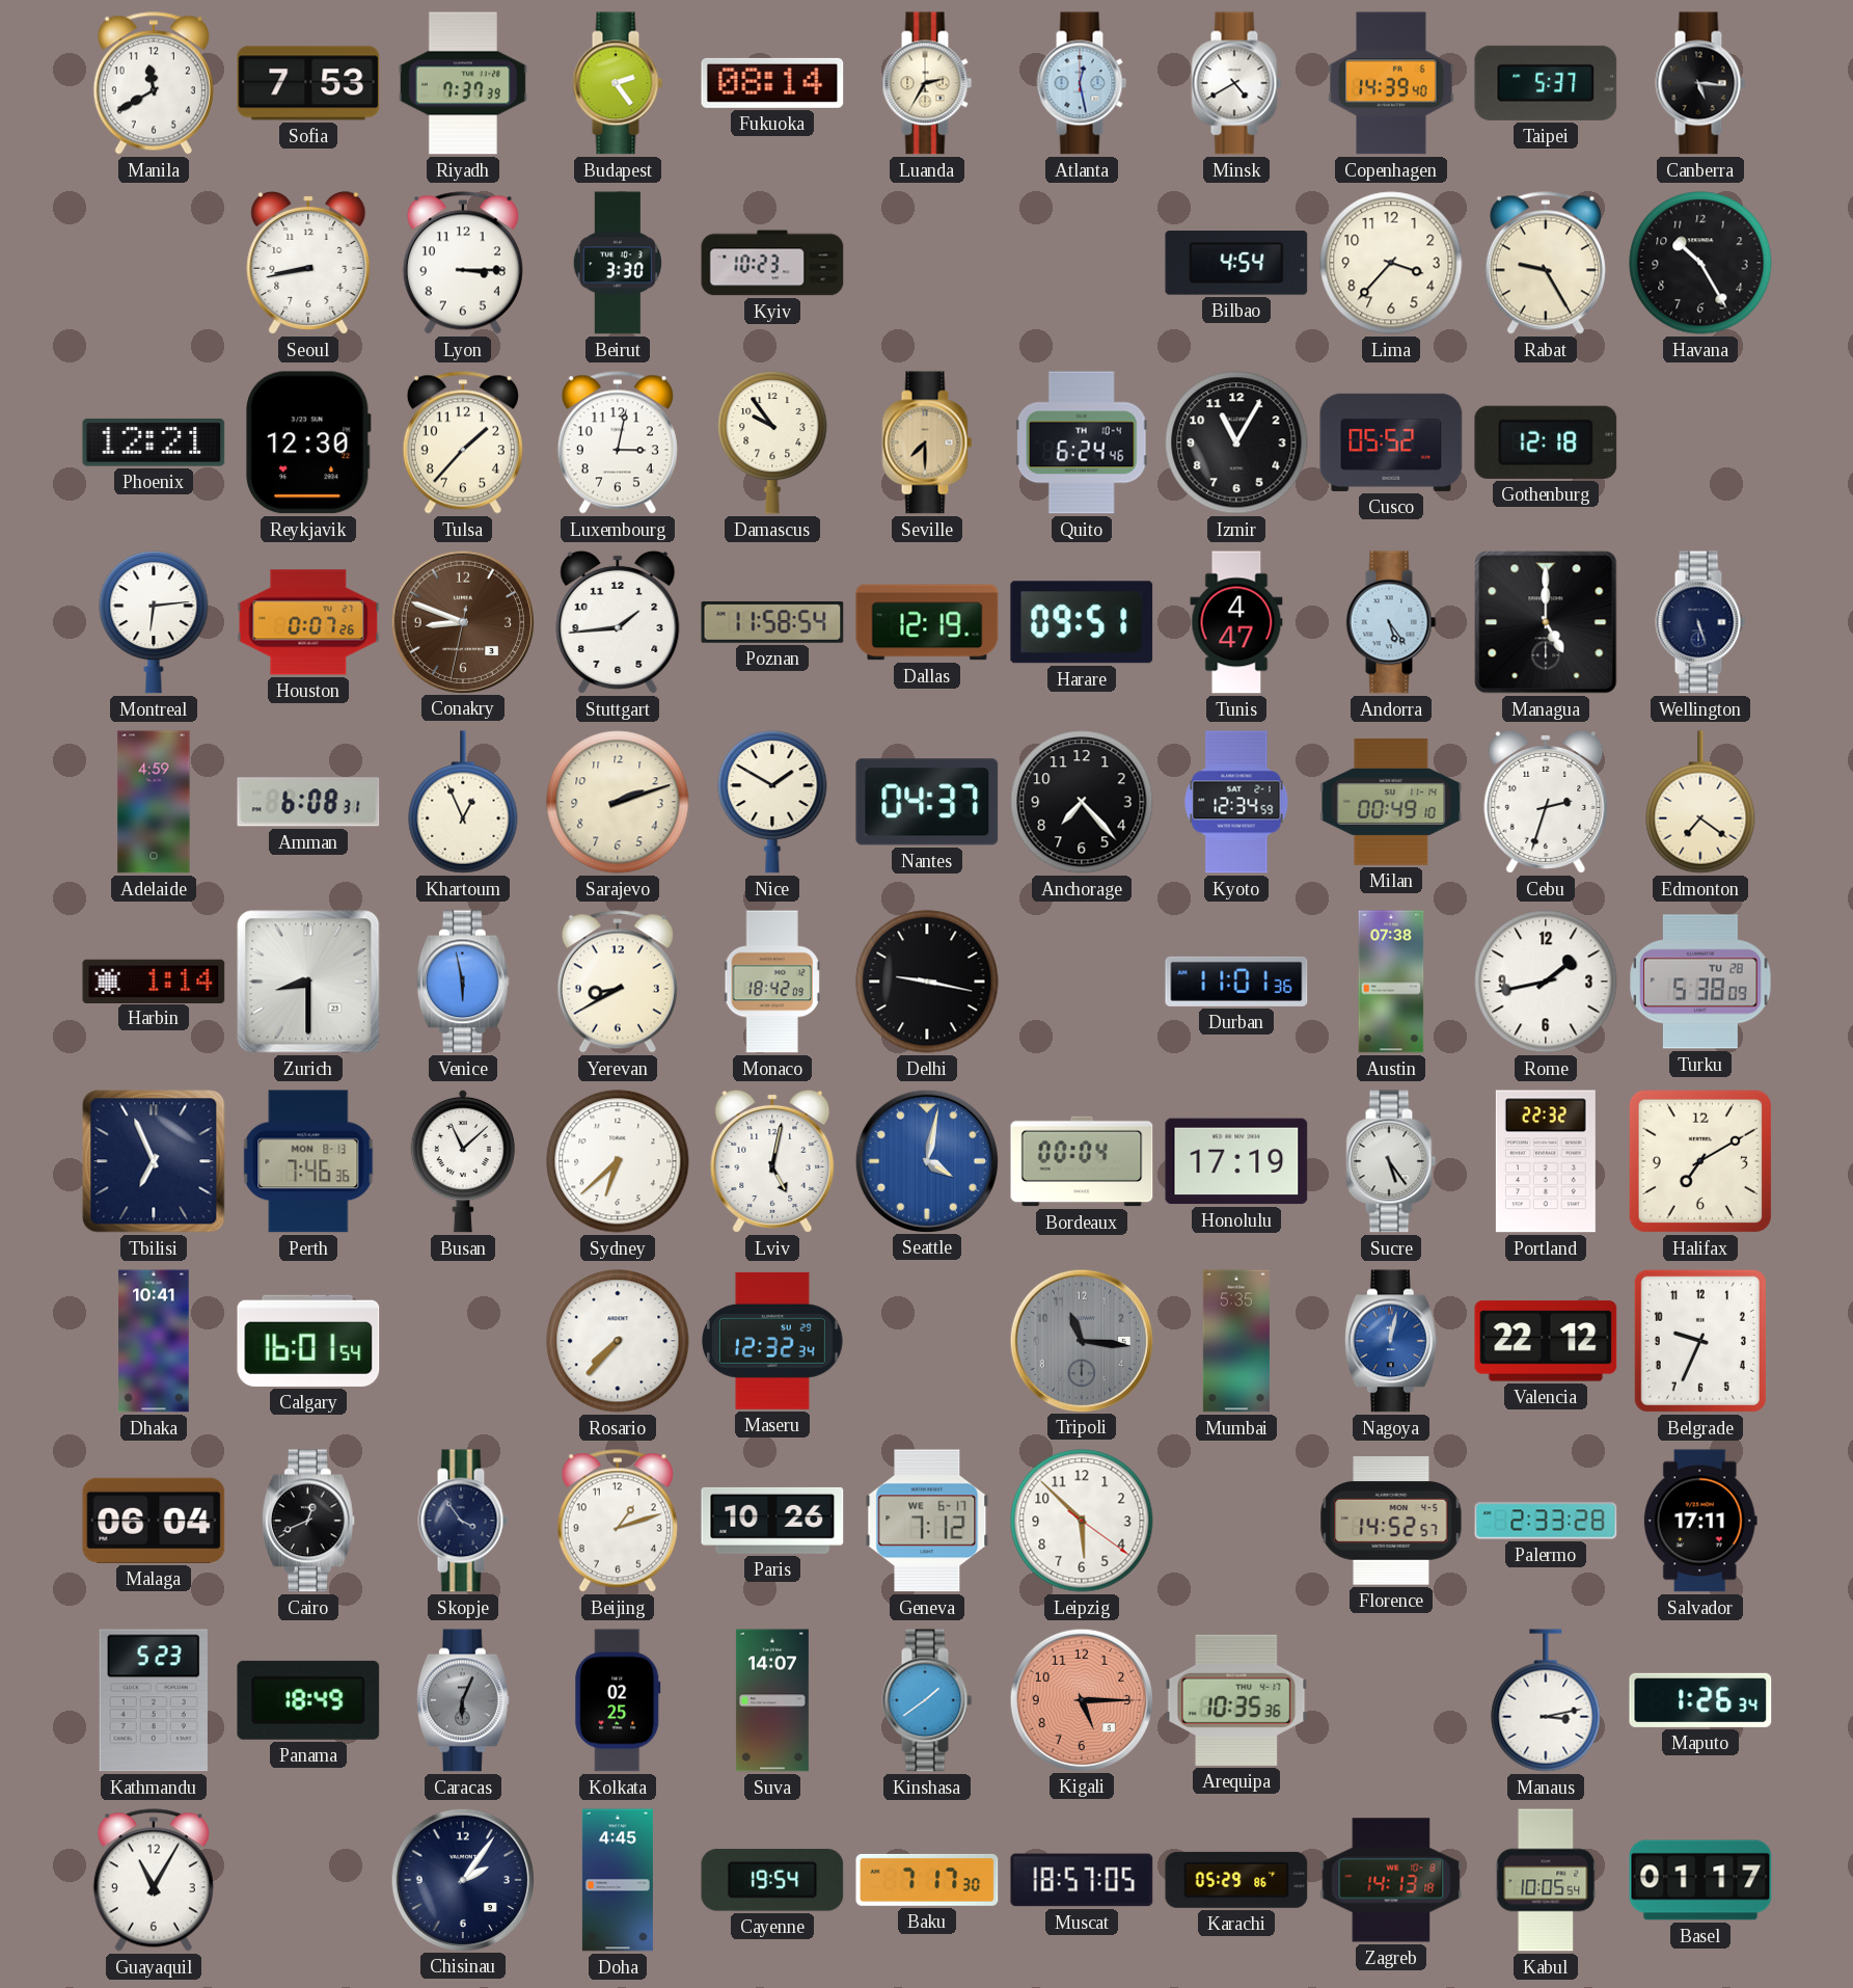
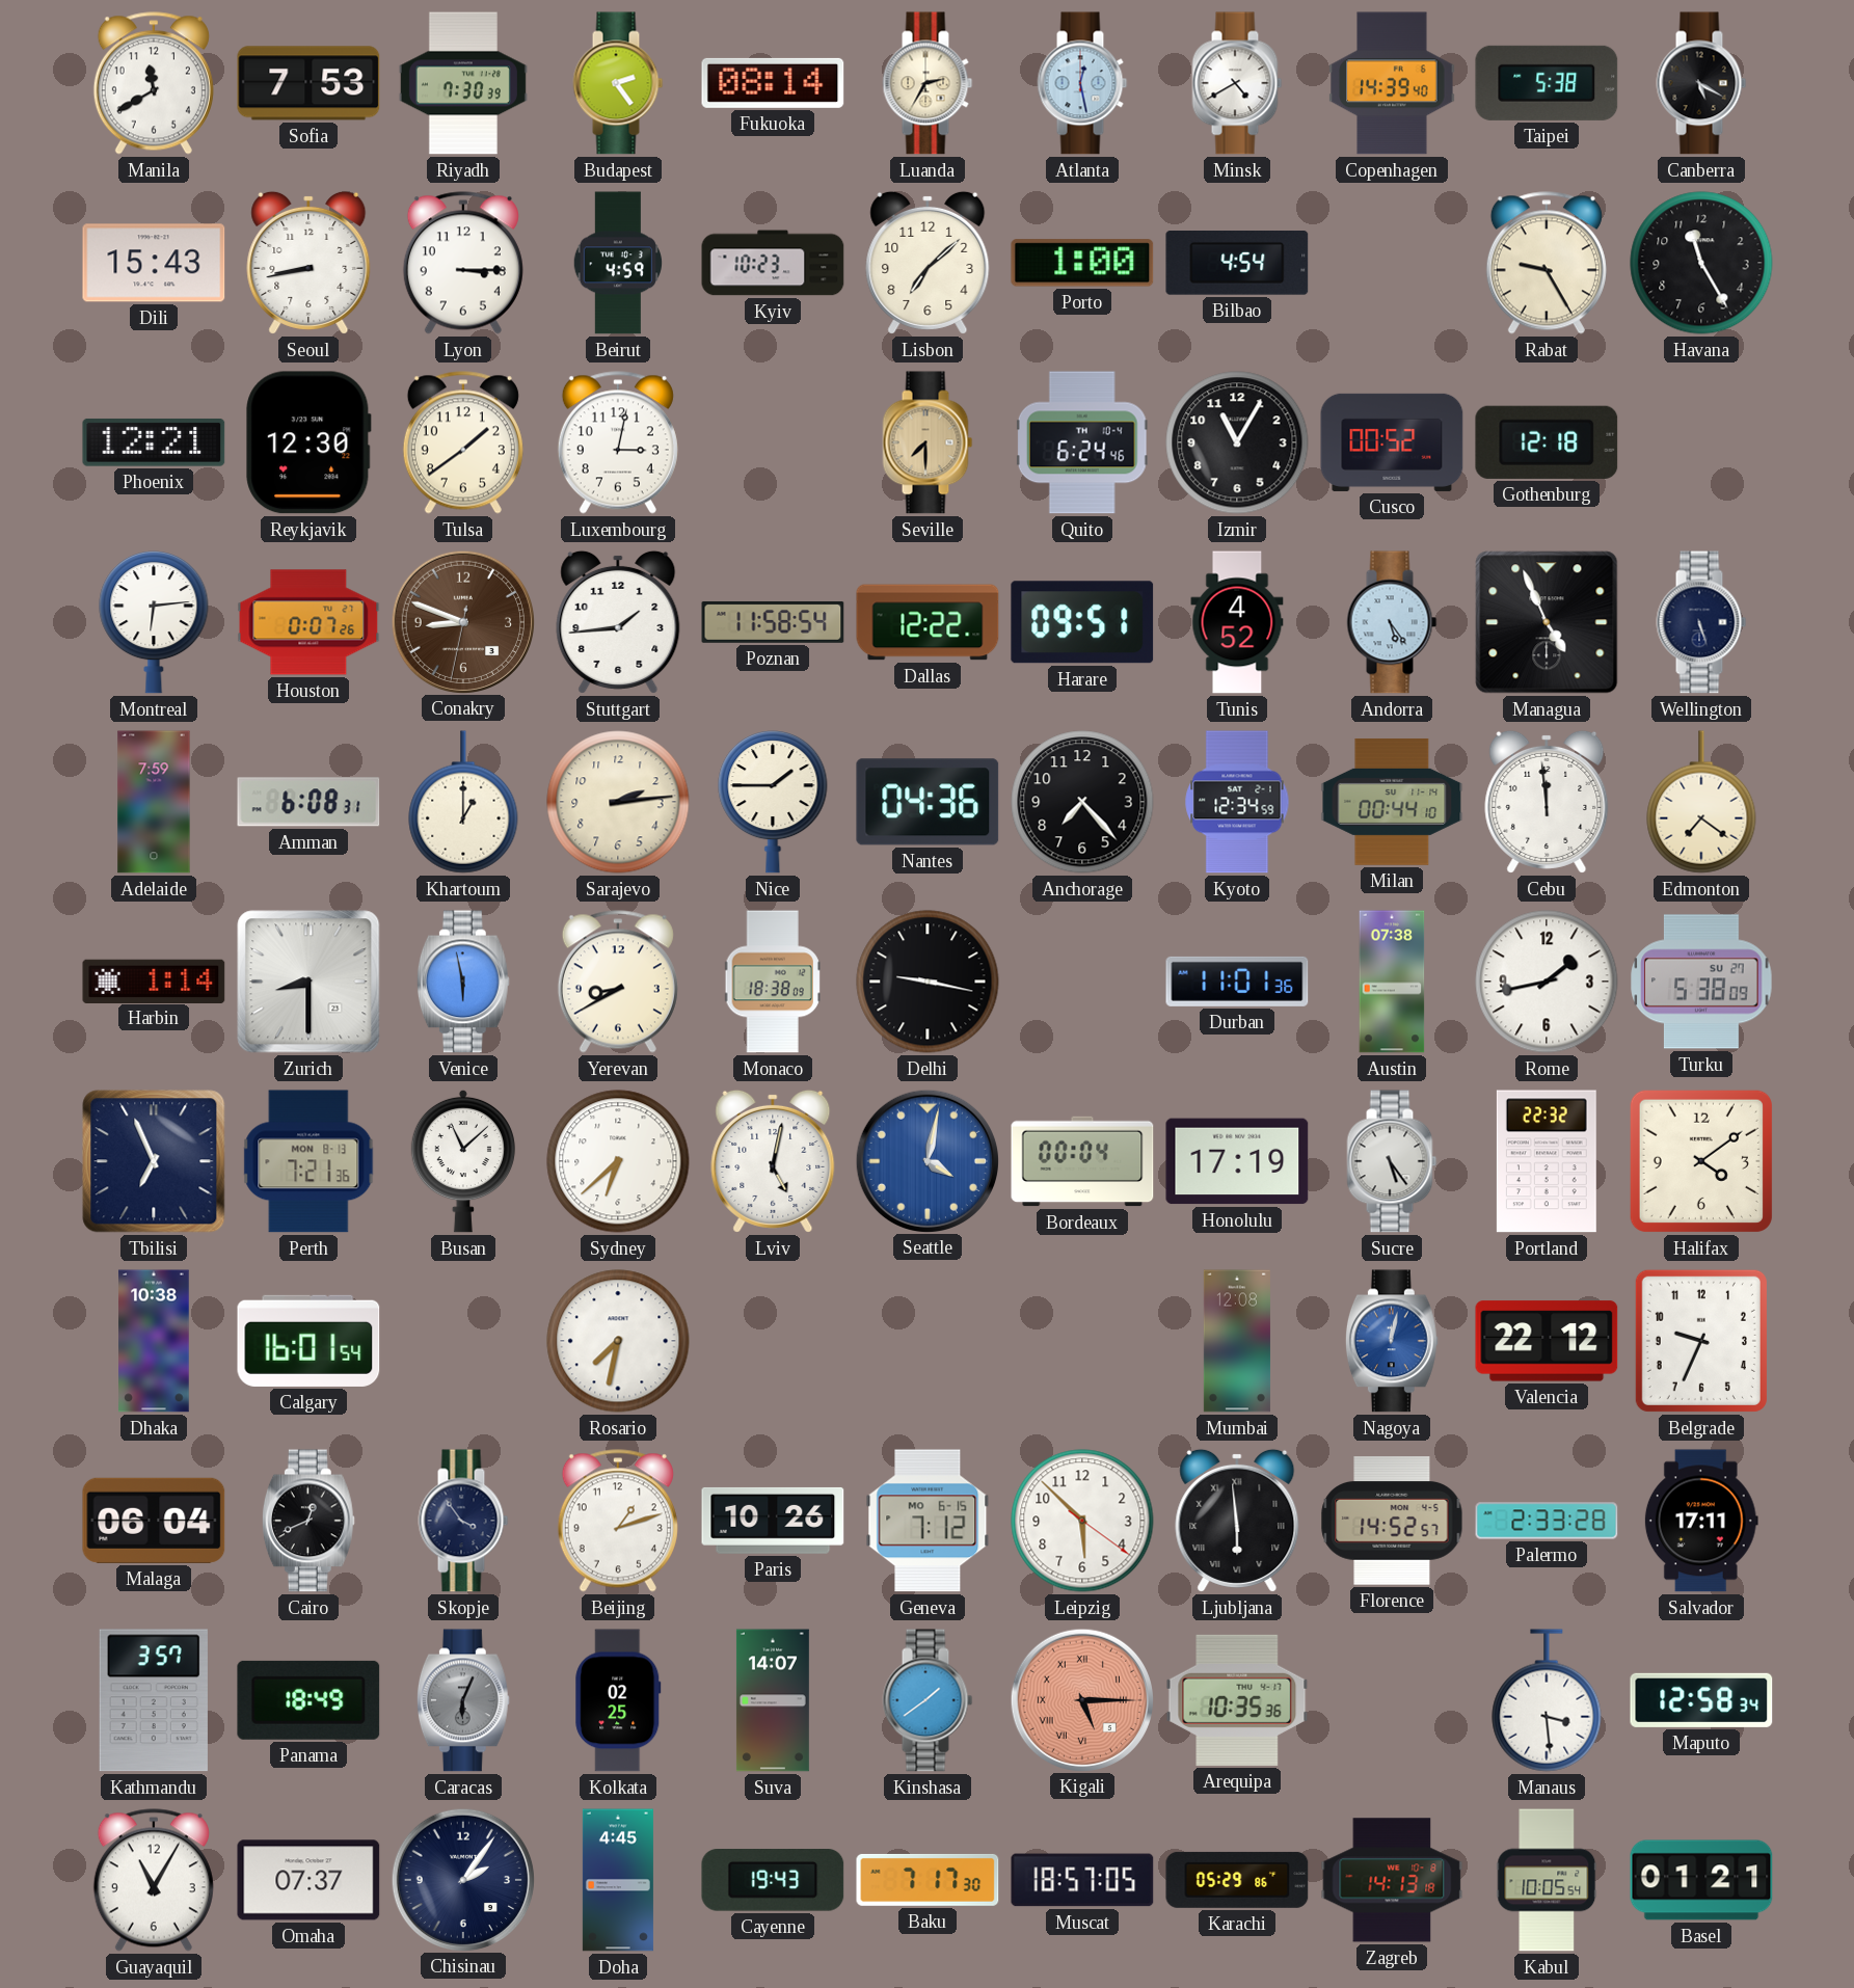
Riyadh: 7:37 -> 7:30
Taipei: 5:37 -> 5:38
Canberra: 5:16 -> 5:20
Dili: none -> 15:43
Beirut: 3:30 -> 4:59
Lisbon: none -> 7:08
Porto: none -> 1:00
Lima: 3:37 -> none
Havana: 10:25 -> 11:25
Tulsa: 1:37 -> 1:39
Damascus: 9:54 -> none
Cusco: 05:52 -> 00:52
Dallas: 12:19 -> 12:22
Tunis: 4:47 -> 4:52
Managua: 5:00 -> 4:56
Adelaide: 4:59 -> 7:59
Khartoum: 12:56 -> 1:00
Sarajevo: 2:12 -> 2:14
Nice: 1:50 -> 1:45
Nantes: 04:37 -> 04:36
Milan: 00:49 -> 00:44
Cebu: 2:33 -> 11:59
Monaco: 18:42 -> 18:38
Turku date: TU 28 -> SU 27
Perth: 7:46 -> 7:21
Halifax: 7:10 -> 4:09
Dhaka: 10:41 -> 10:38
Rosario: 7:37 -> 7:32
Maseru: 12:32 -> none
Tripoli: 11:16 -> none
Mumbai: 5:35 -> 12:08
Geneva date: WE 6-17 -> MO 6-15
Ljubljana: none -> 5:59
Kathmandu: 5:23 -> 3:57
Kigali numerals: Arabic -> Roman
Manaus: 3:13 -> 3:29
Maputo: 1:26 -> 12:58
Omaha: none -> 07:37
Cayenne: 19:54 -> 19:43
Basel: 01:17 -> 01:21
